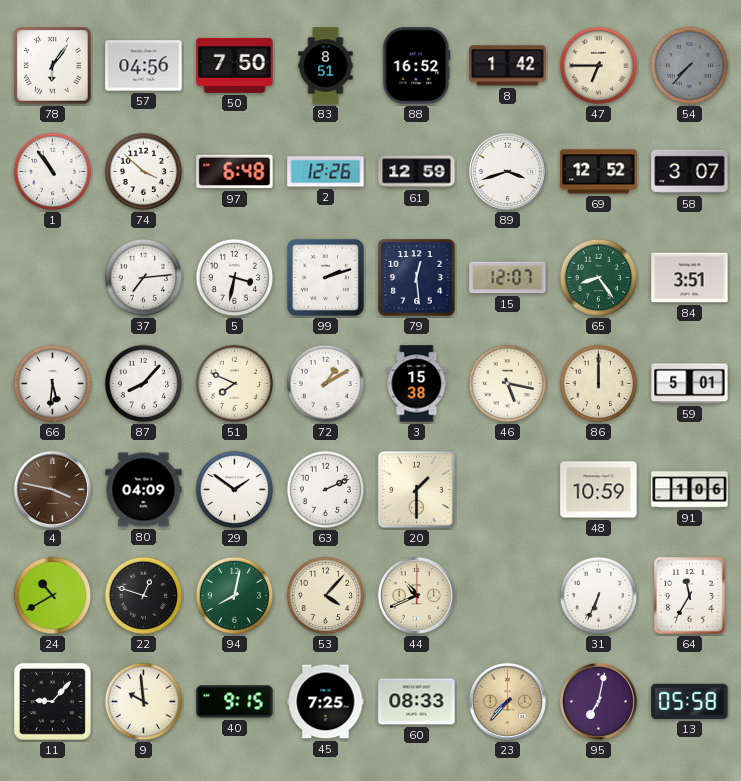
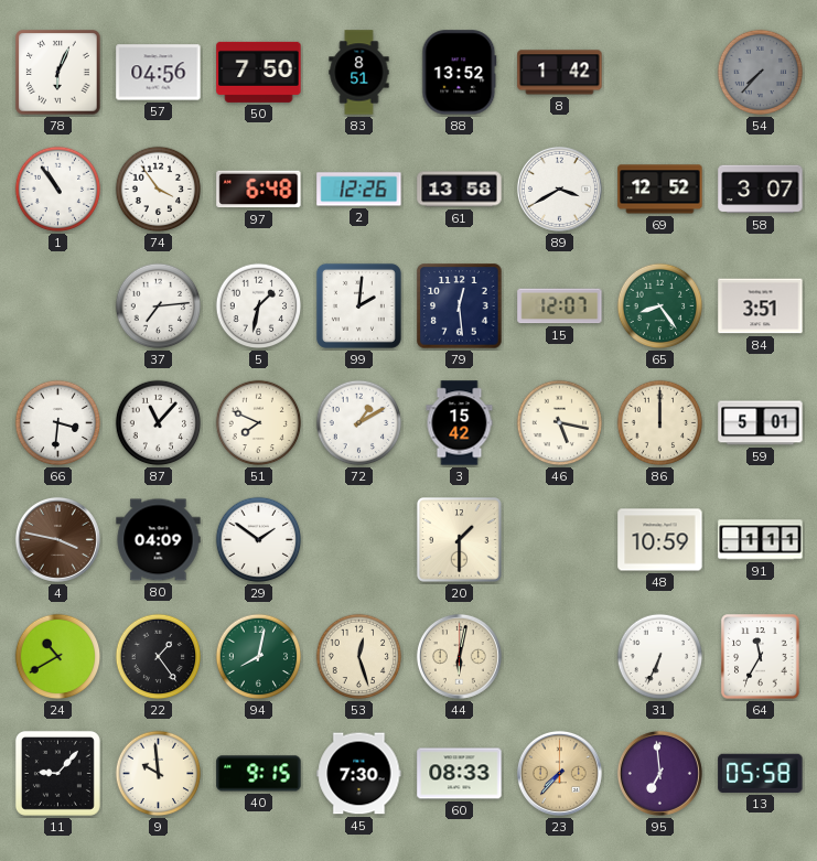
78: 6:06 -> 6:04
88: 16:52 -> 13:52
47: 6:45 -> none
74: 3:52 -> 3:54
61: 12:59 -> 13:58
89: 3:42 -> 3:40
5: 3:32 -> 1:32
99: 2:12 -> 2:01
66: 5:31 -> 3:31
87: 8:07 -> 11:07
3: 15:38 -> 15:42
63: 2:11 -> none
91: 1:06 -> 1:11
22: 12:48 -> 1:24
53: 4:07 -> 12:27
44: 10:41 -> 6:02
45: 7:25 -> 7:30
95: 7:02 -> 6:59
